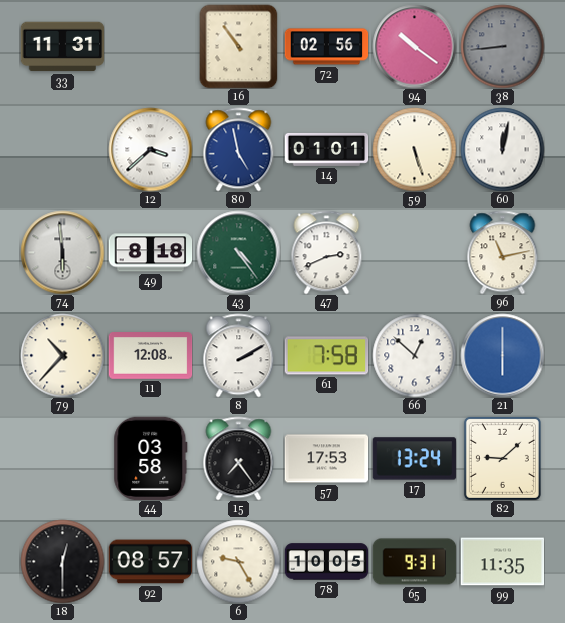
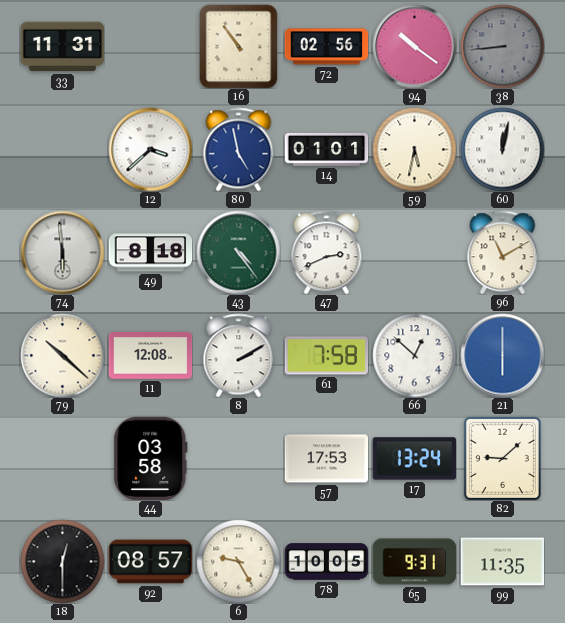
59: 5:27 -> 5:32
96: 11:13 -> 11:10
79: 10:37 -> 10:22
15: 7:24 -> none
